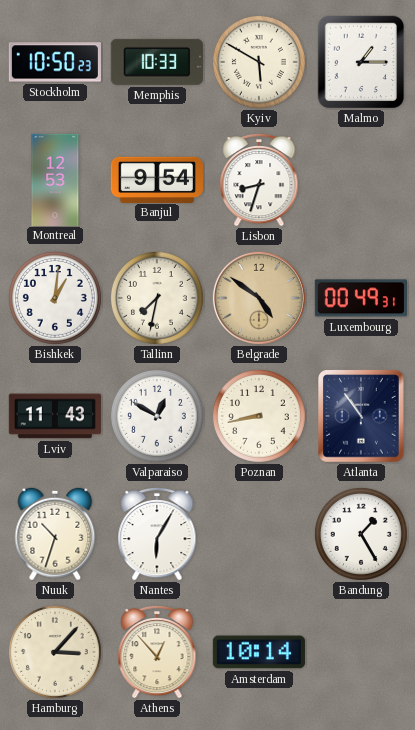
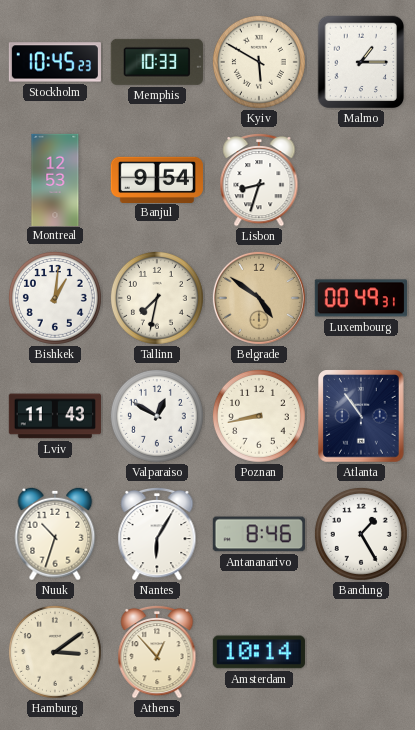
Stockholm: 10:50 -> 10:45
Antananarivo: none -> 8:46
Hamburg: 3:07 -> 3:09
